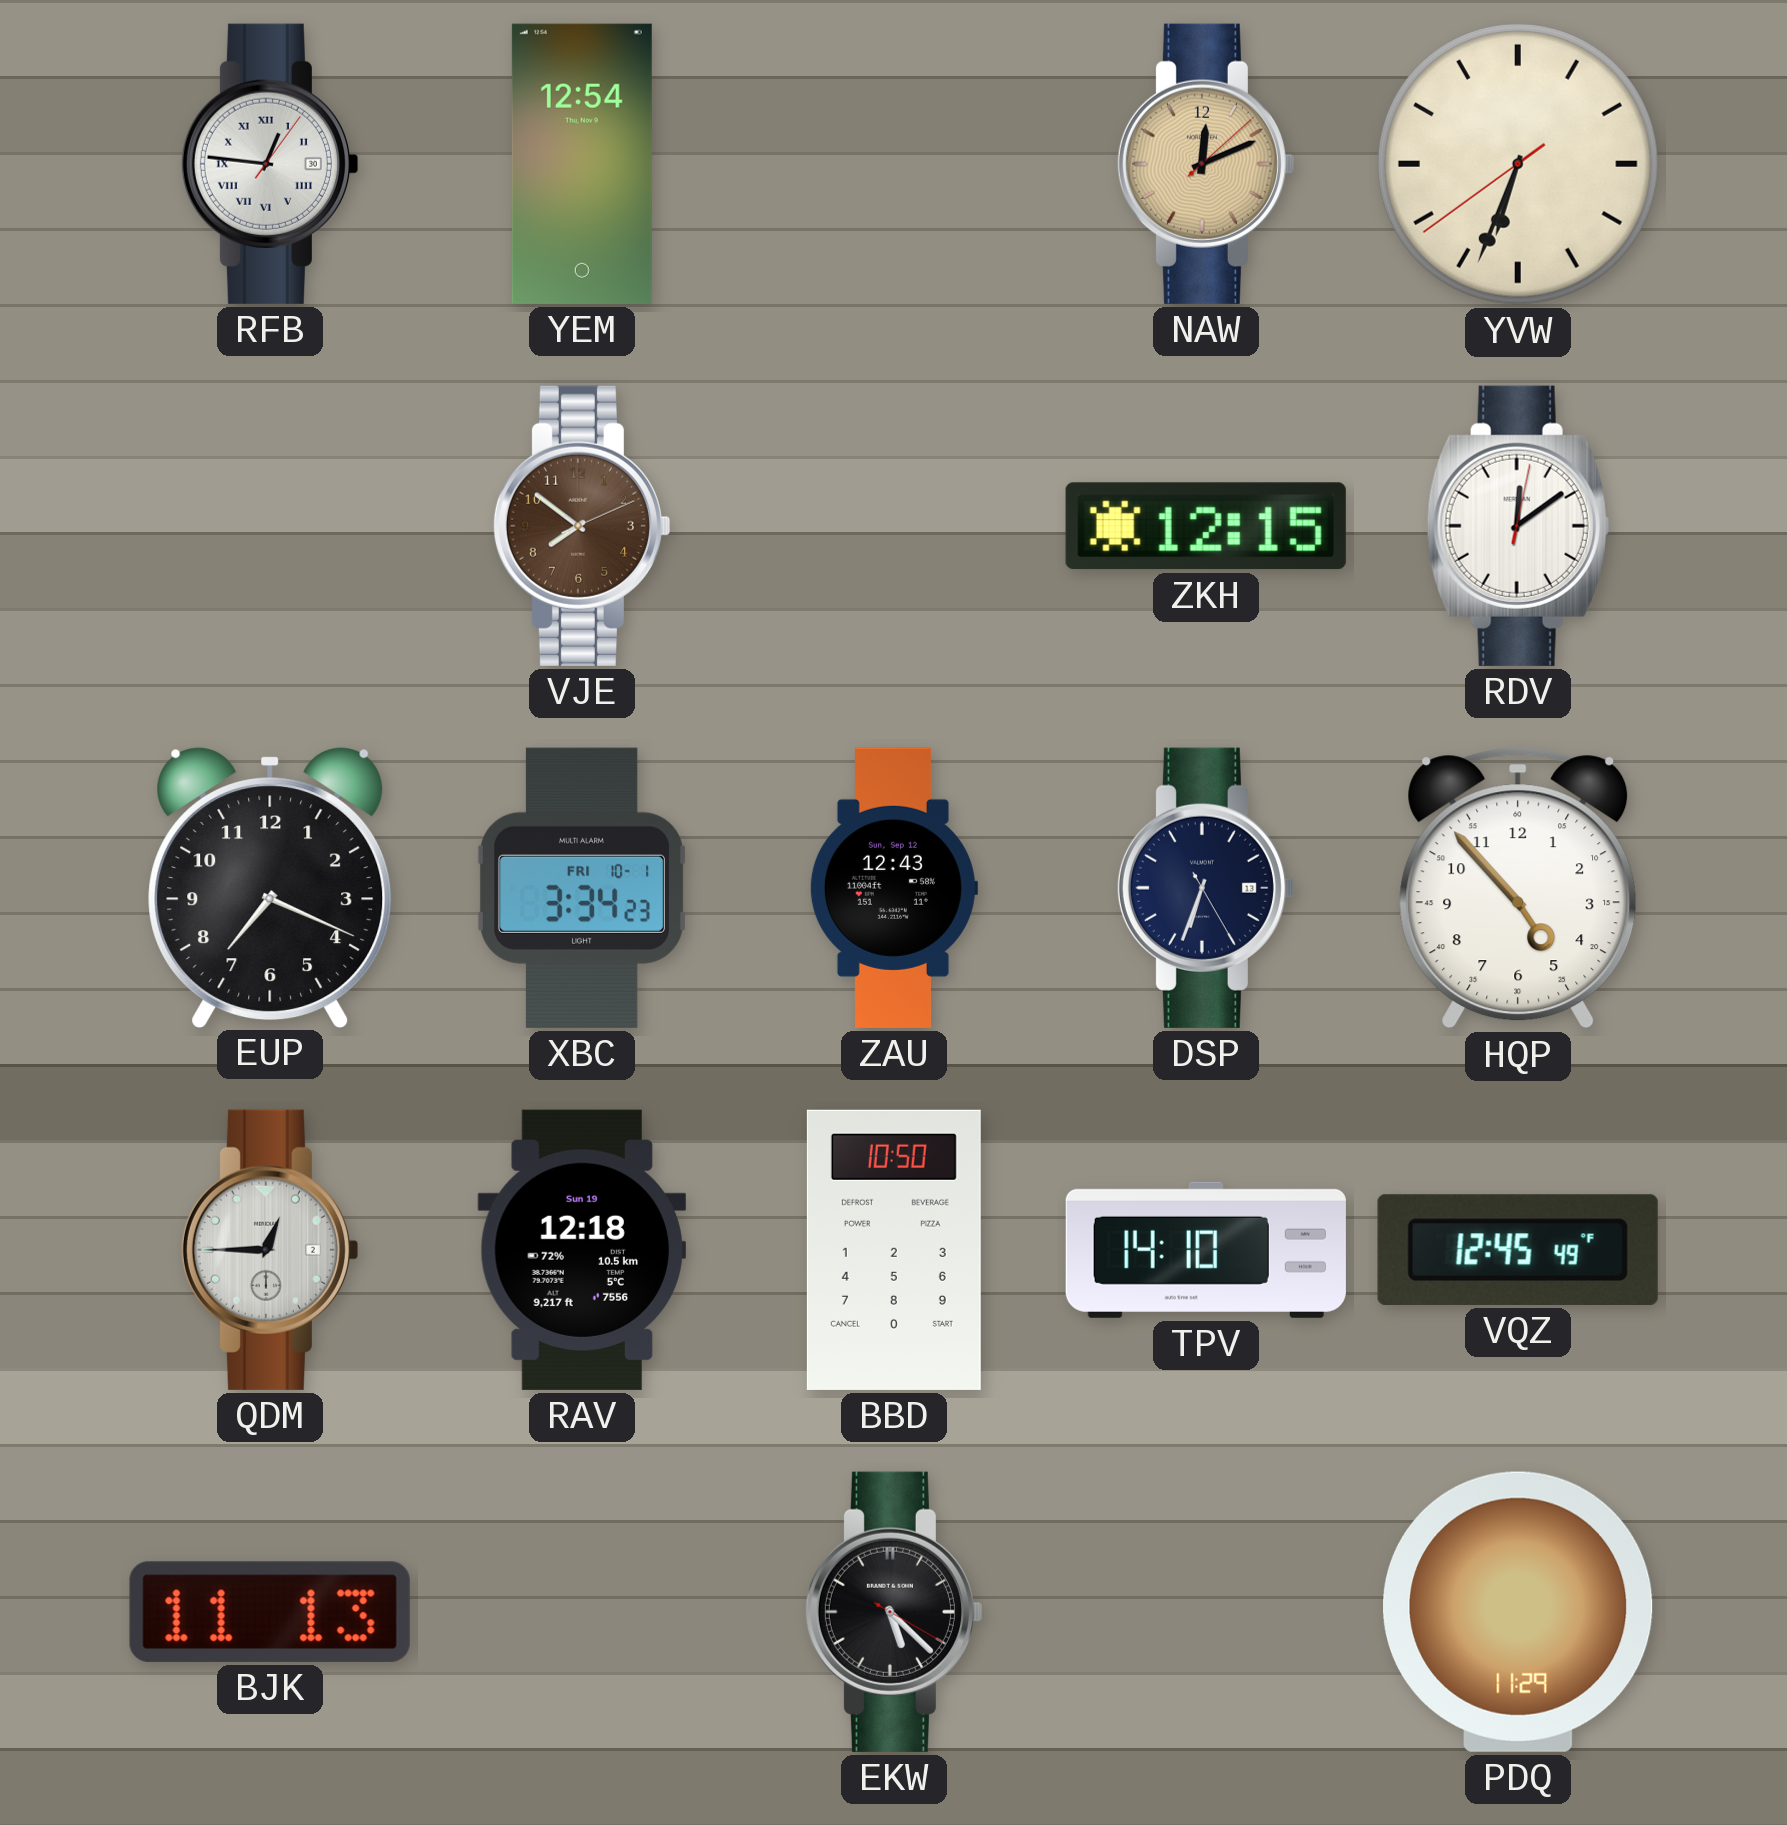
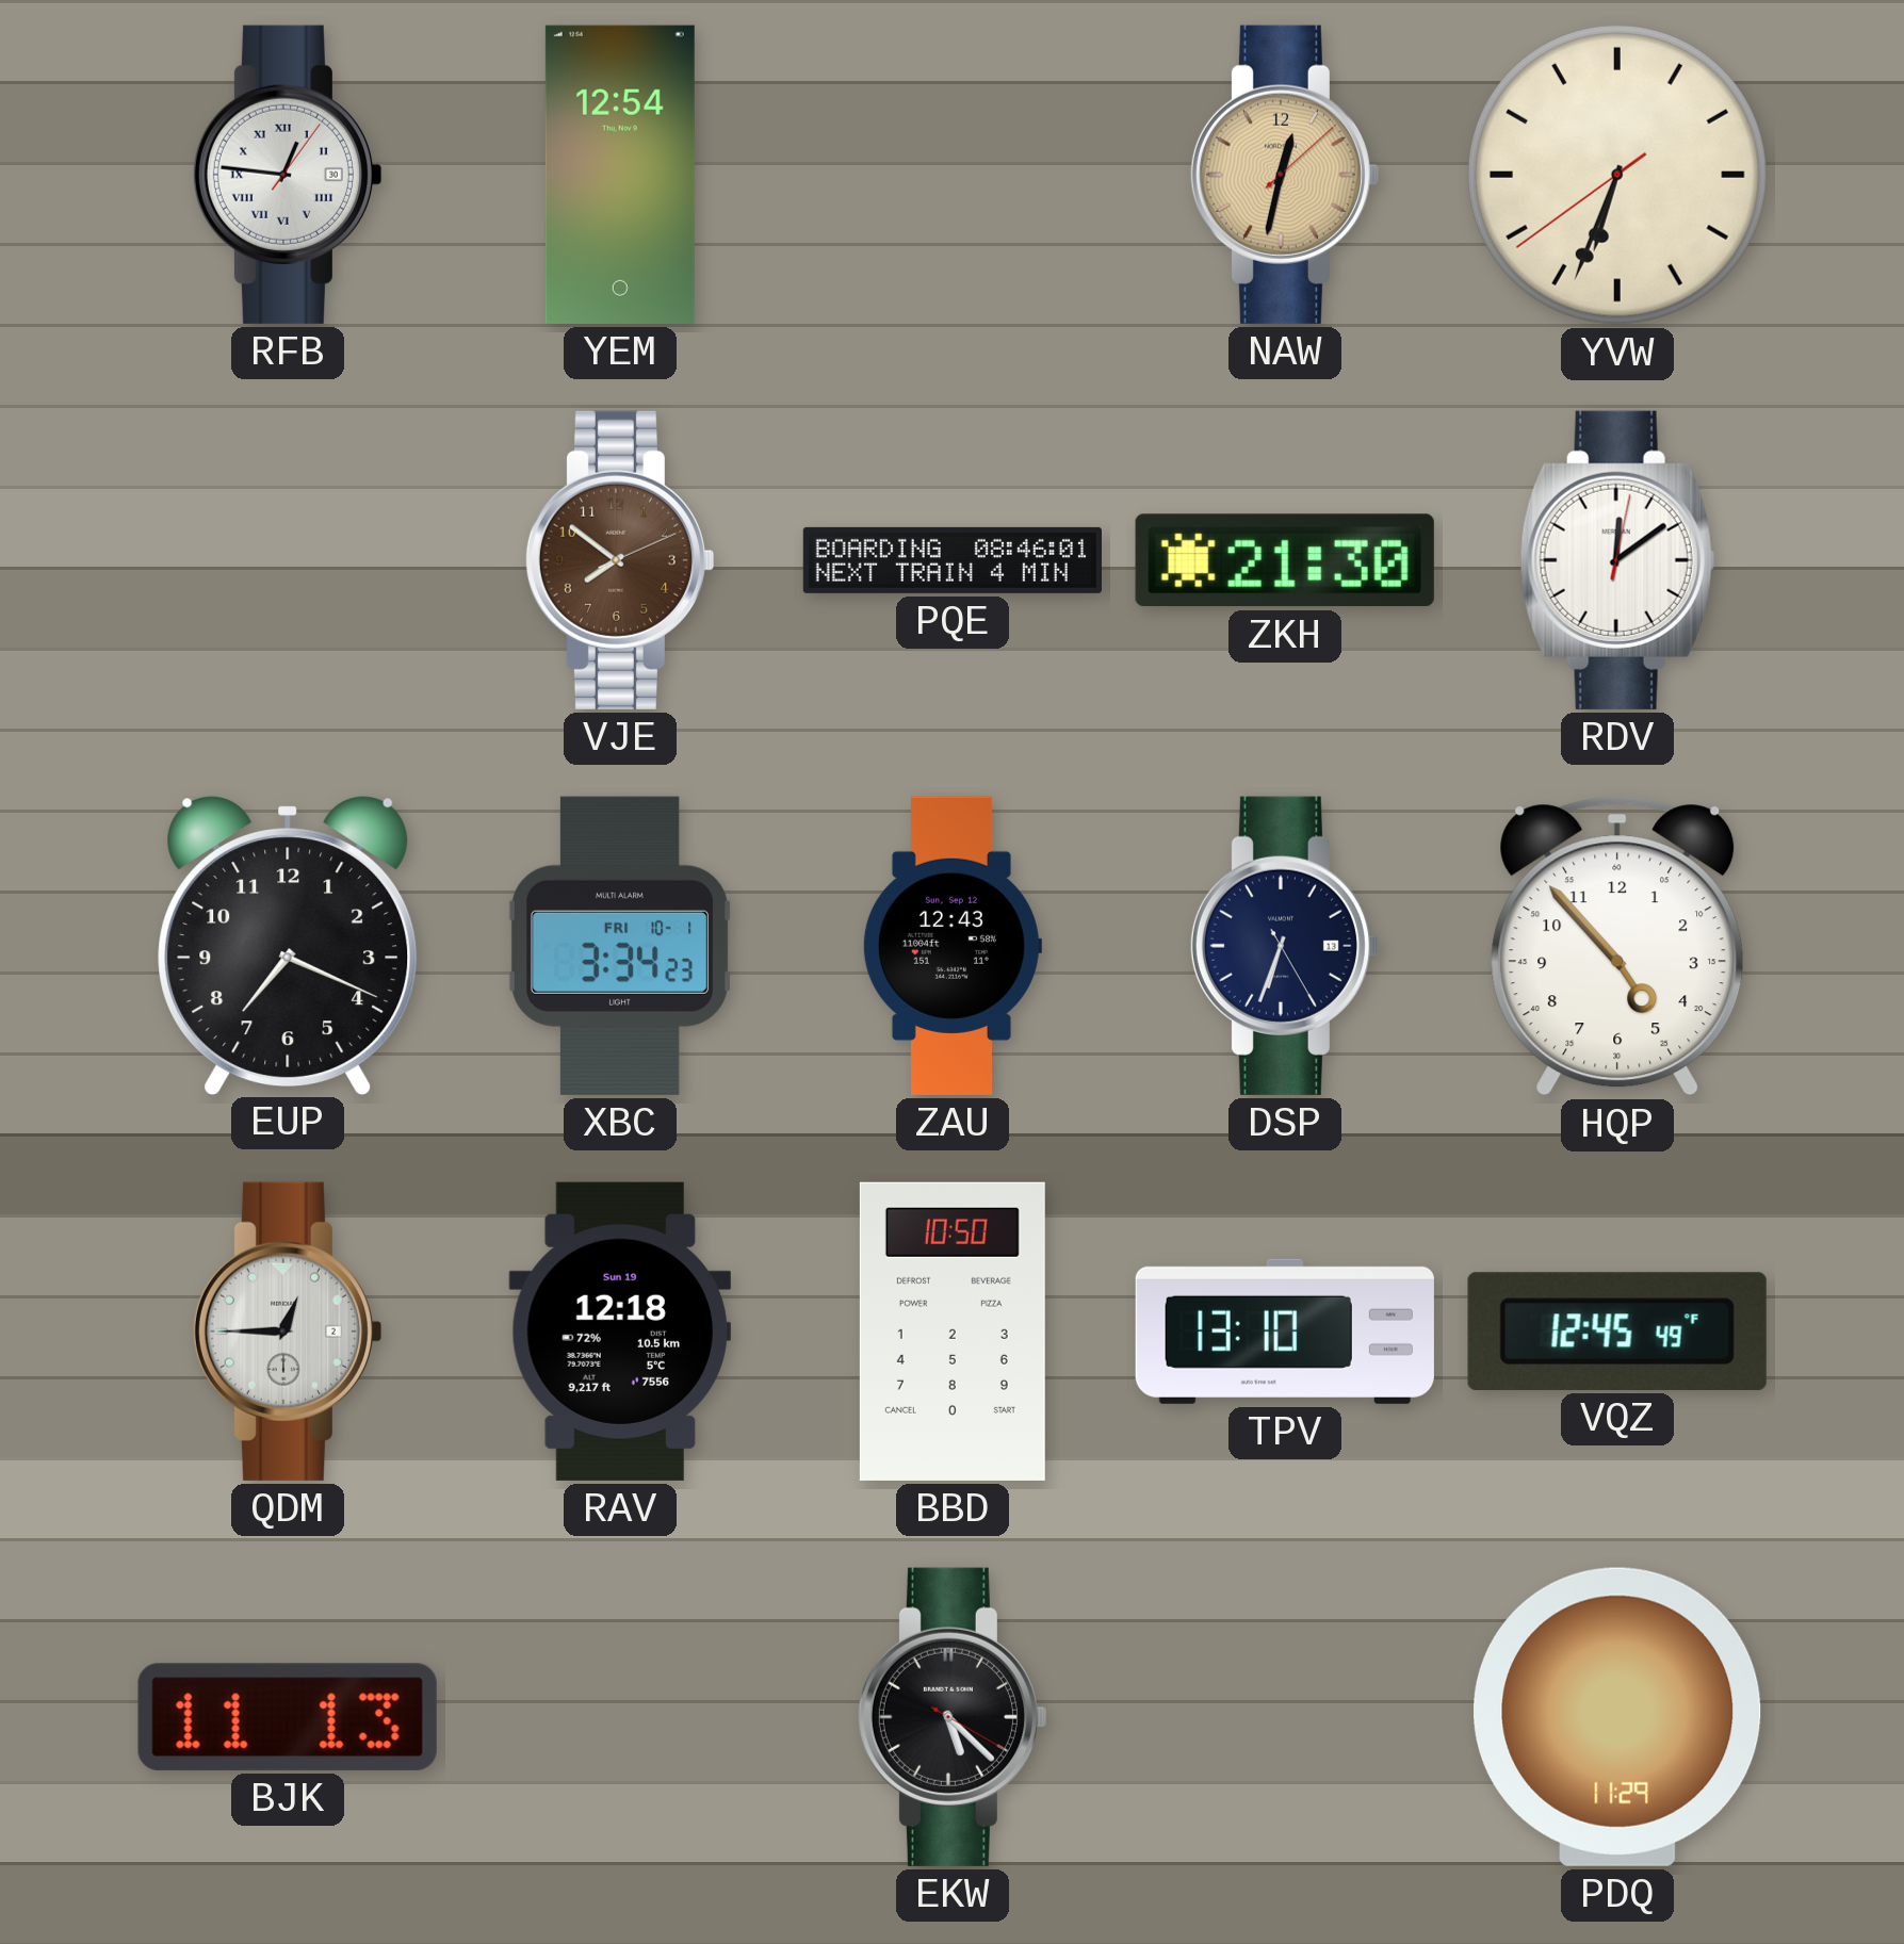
NAW: 12:11 -> 12:32
PQE: none -> 08:46
ZKH: 12:15 -> 21:30
TPV: 14:10 -> 13:10
